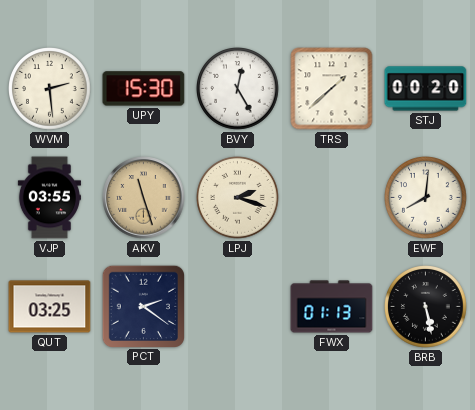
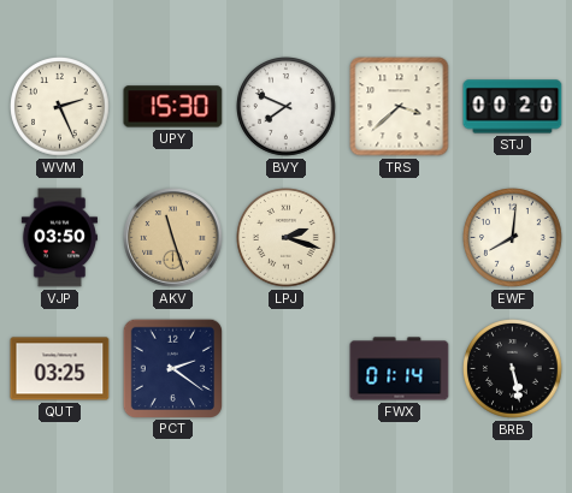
WVM: 2:29 -> 2:26
BVY: 12:25 -> 7:49
TRS: 1:38 -> 3:38
VJP: 03:55 -> 03:50
FWX: 01:13 -> 01:14
